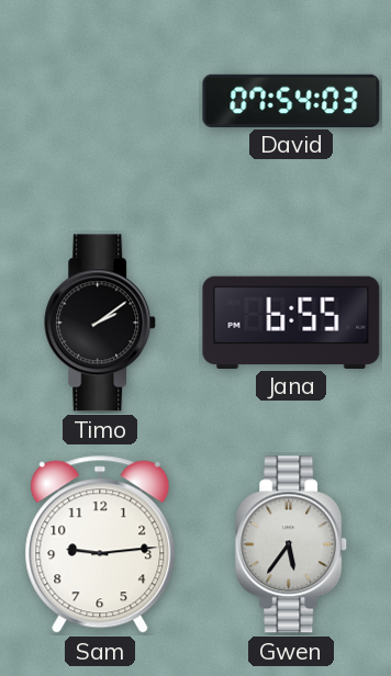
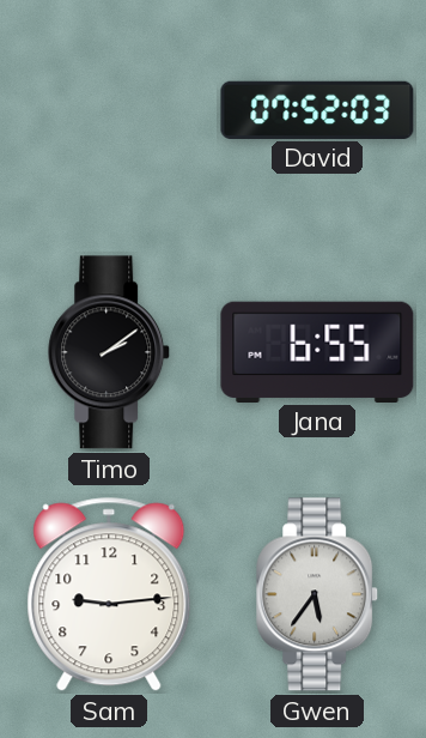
David: 07:54 -> 07:52
